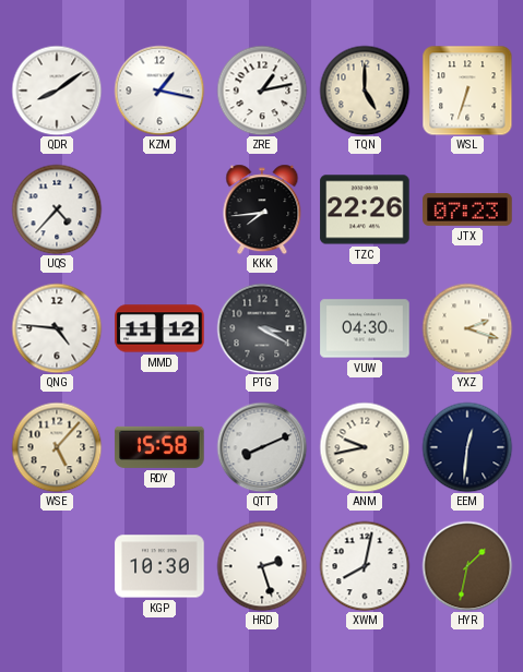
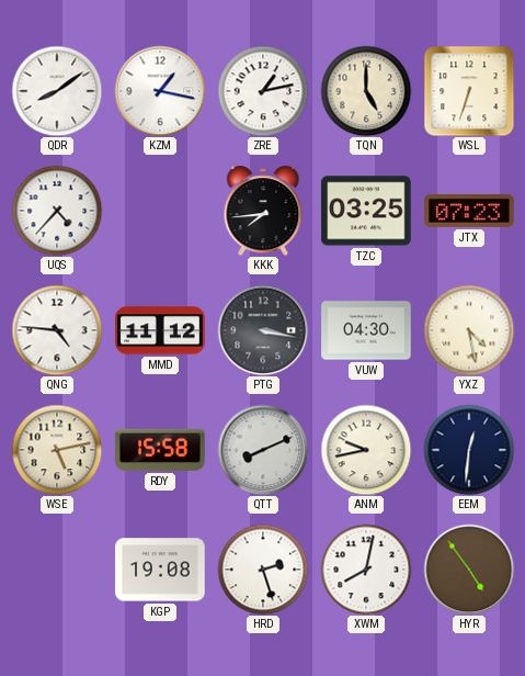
TZC: 22:26 -> 03:25
PTG: 3:20 -> 3:17
YXZ: 2:18 -> 4:28
WSE: 5:07 -> 5:13
KGP: 10:30 -> 19:08
HYR: 1:32 -> 4:54
